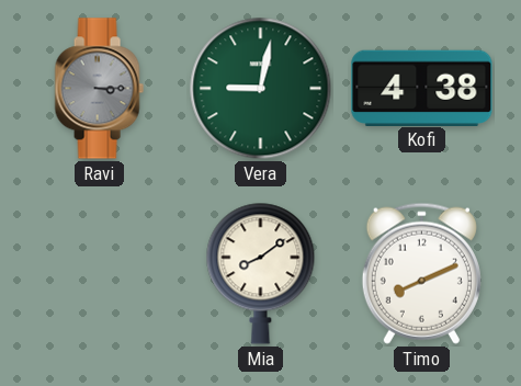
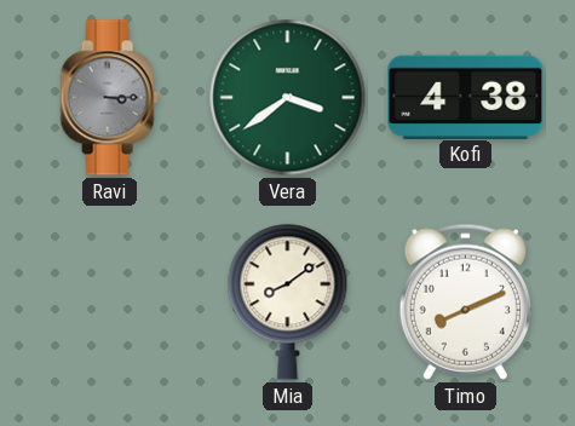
Vera: 9:02 -> 3:39
